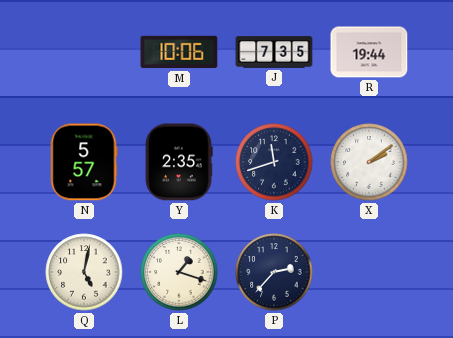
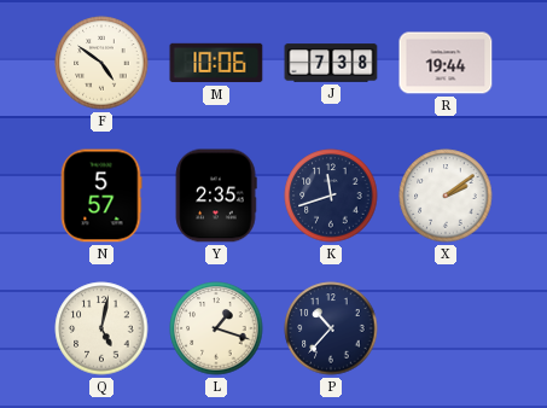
F: none -> 4:51
J: 7:35 -> 7:38
P: 2:37 -> 10:37
